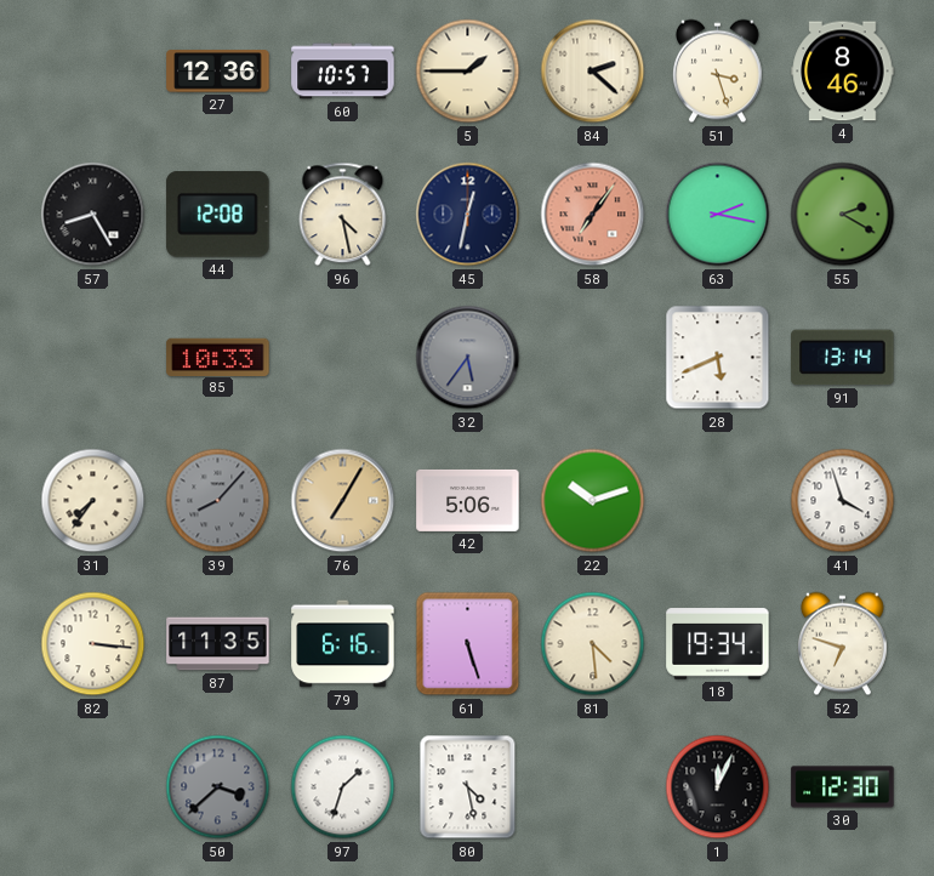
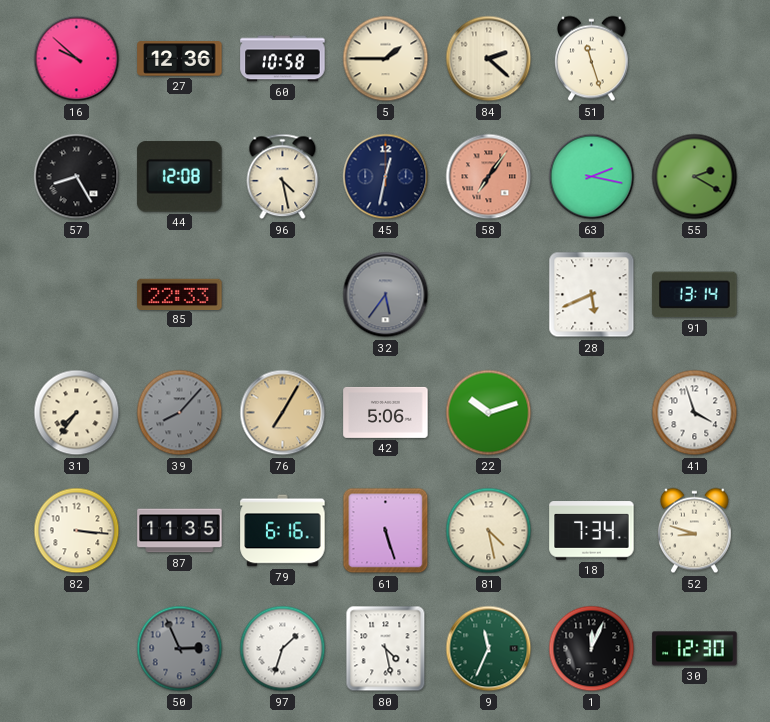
16: none -> 9:52
60: 10:57 -> 10:58
51: 3:27 -> 11:27
4: 8:46 -> none
85: 10:33 -> 22:33
81: 4:29 -> 4:28
18: 19:34 -> 7:34
52: 6:48 -> 8:48
50: 3:38 -> 2:56
9: none -> 11:34
